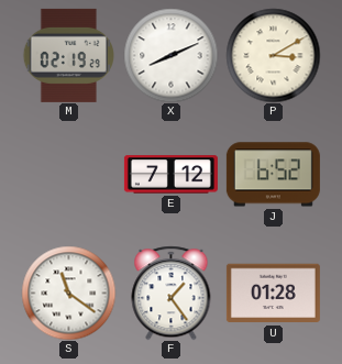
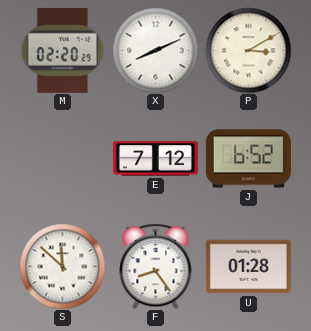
M: 02:19 -> 02:20
S: 11:21 -> 11:52
F: 1:24 -> 8:24
